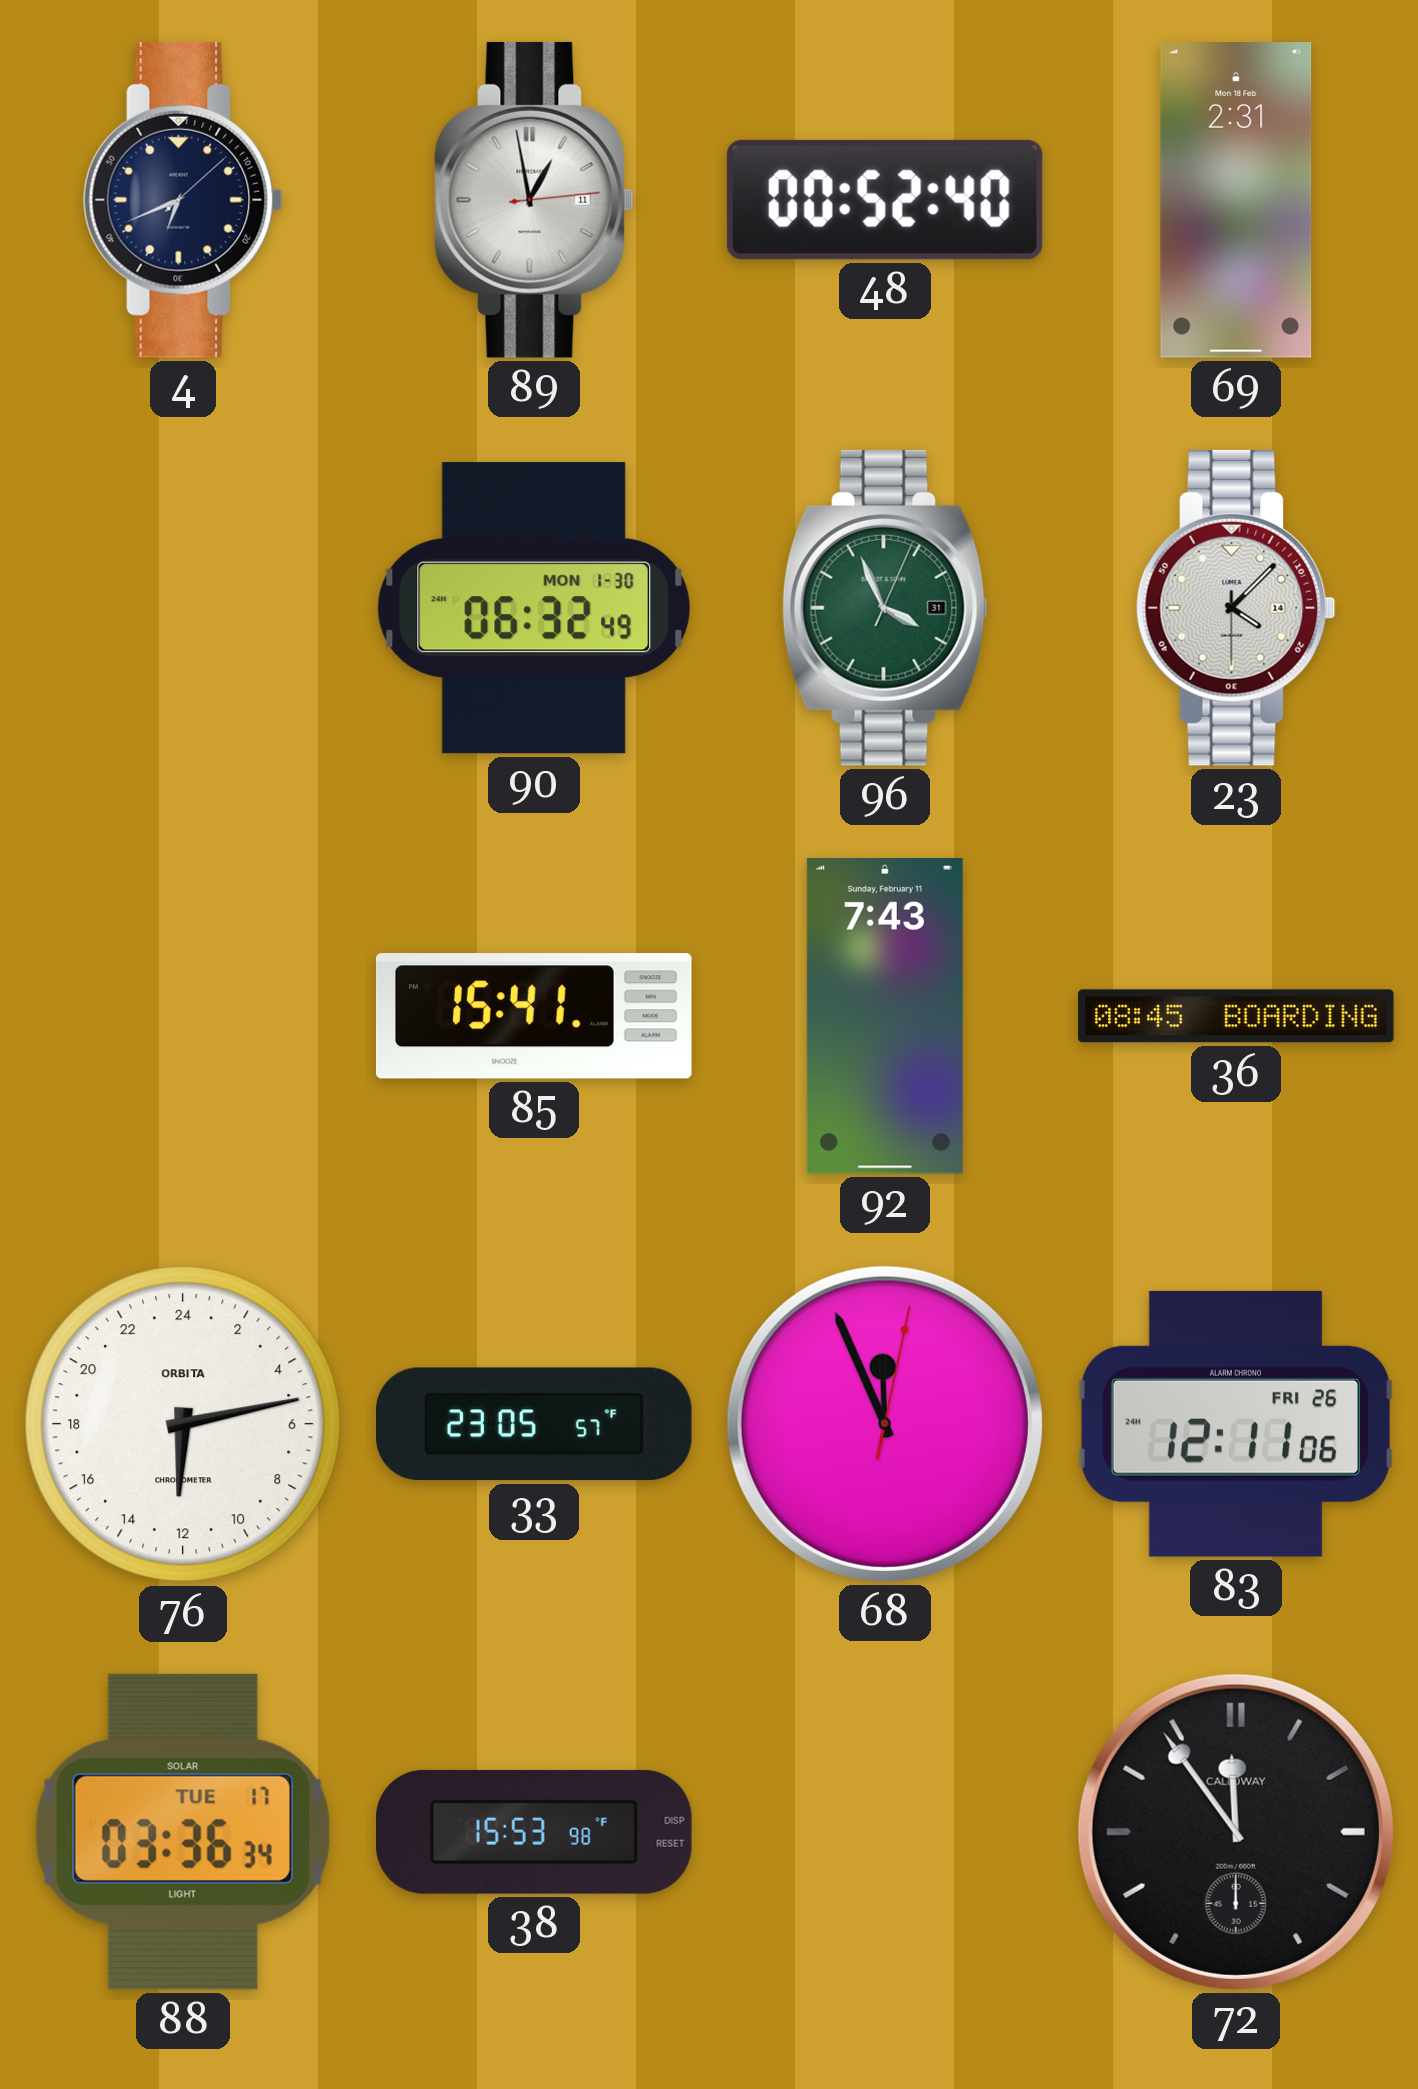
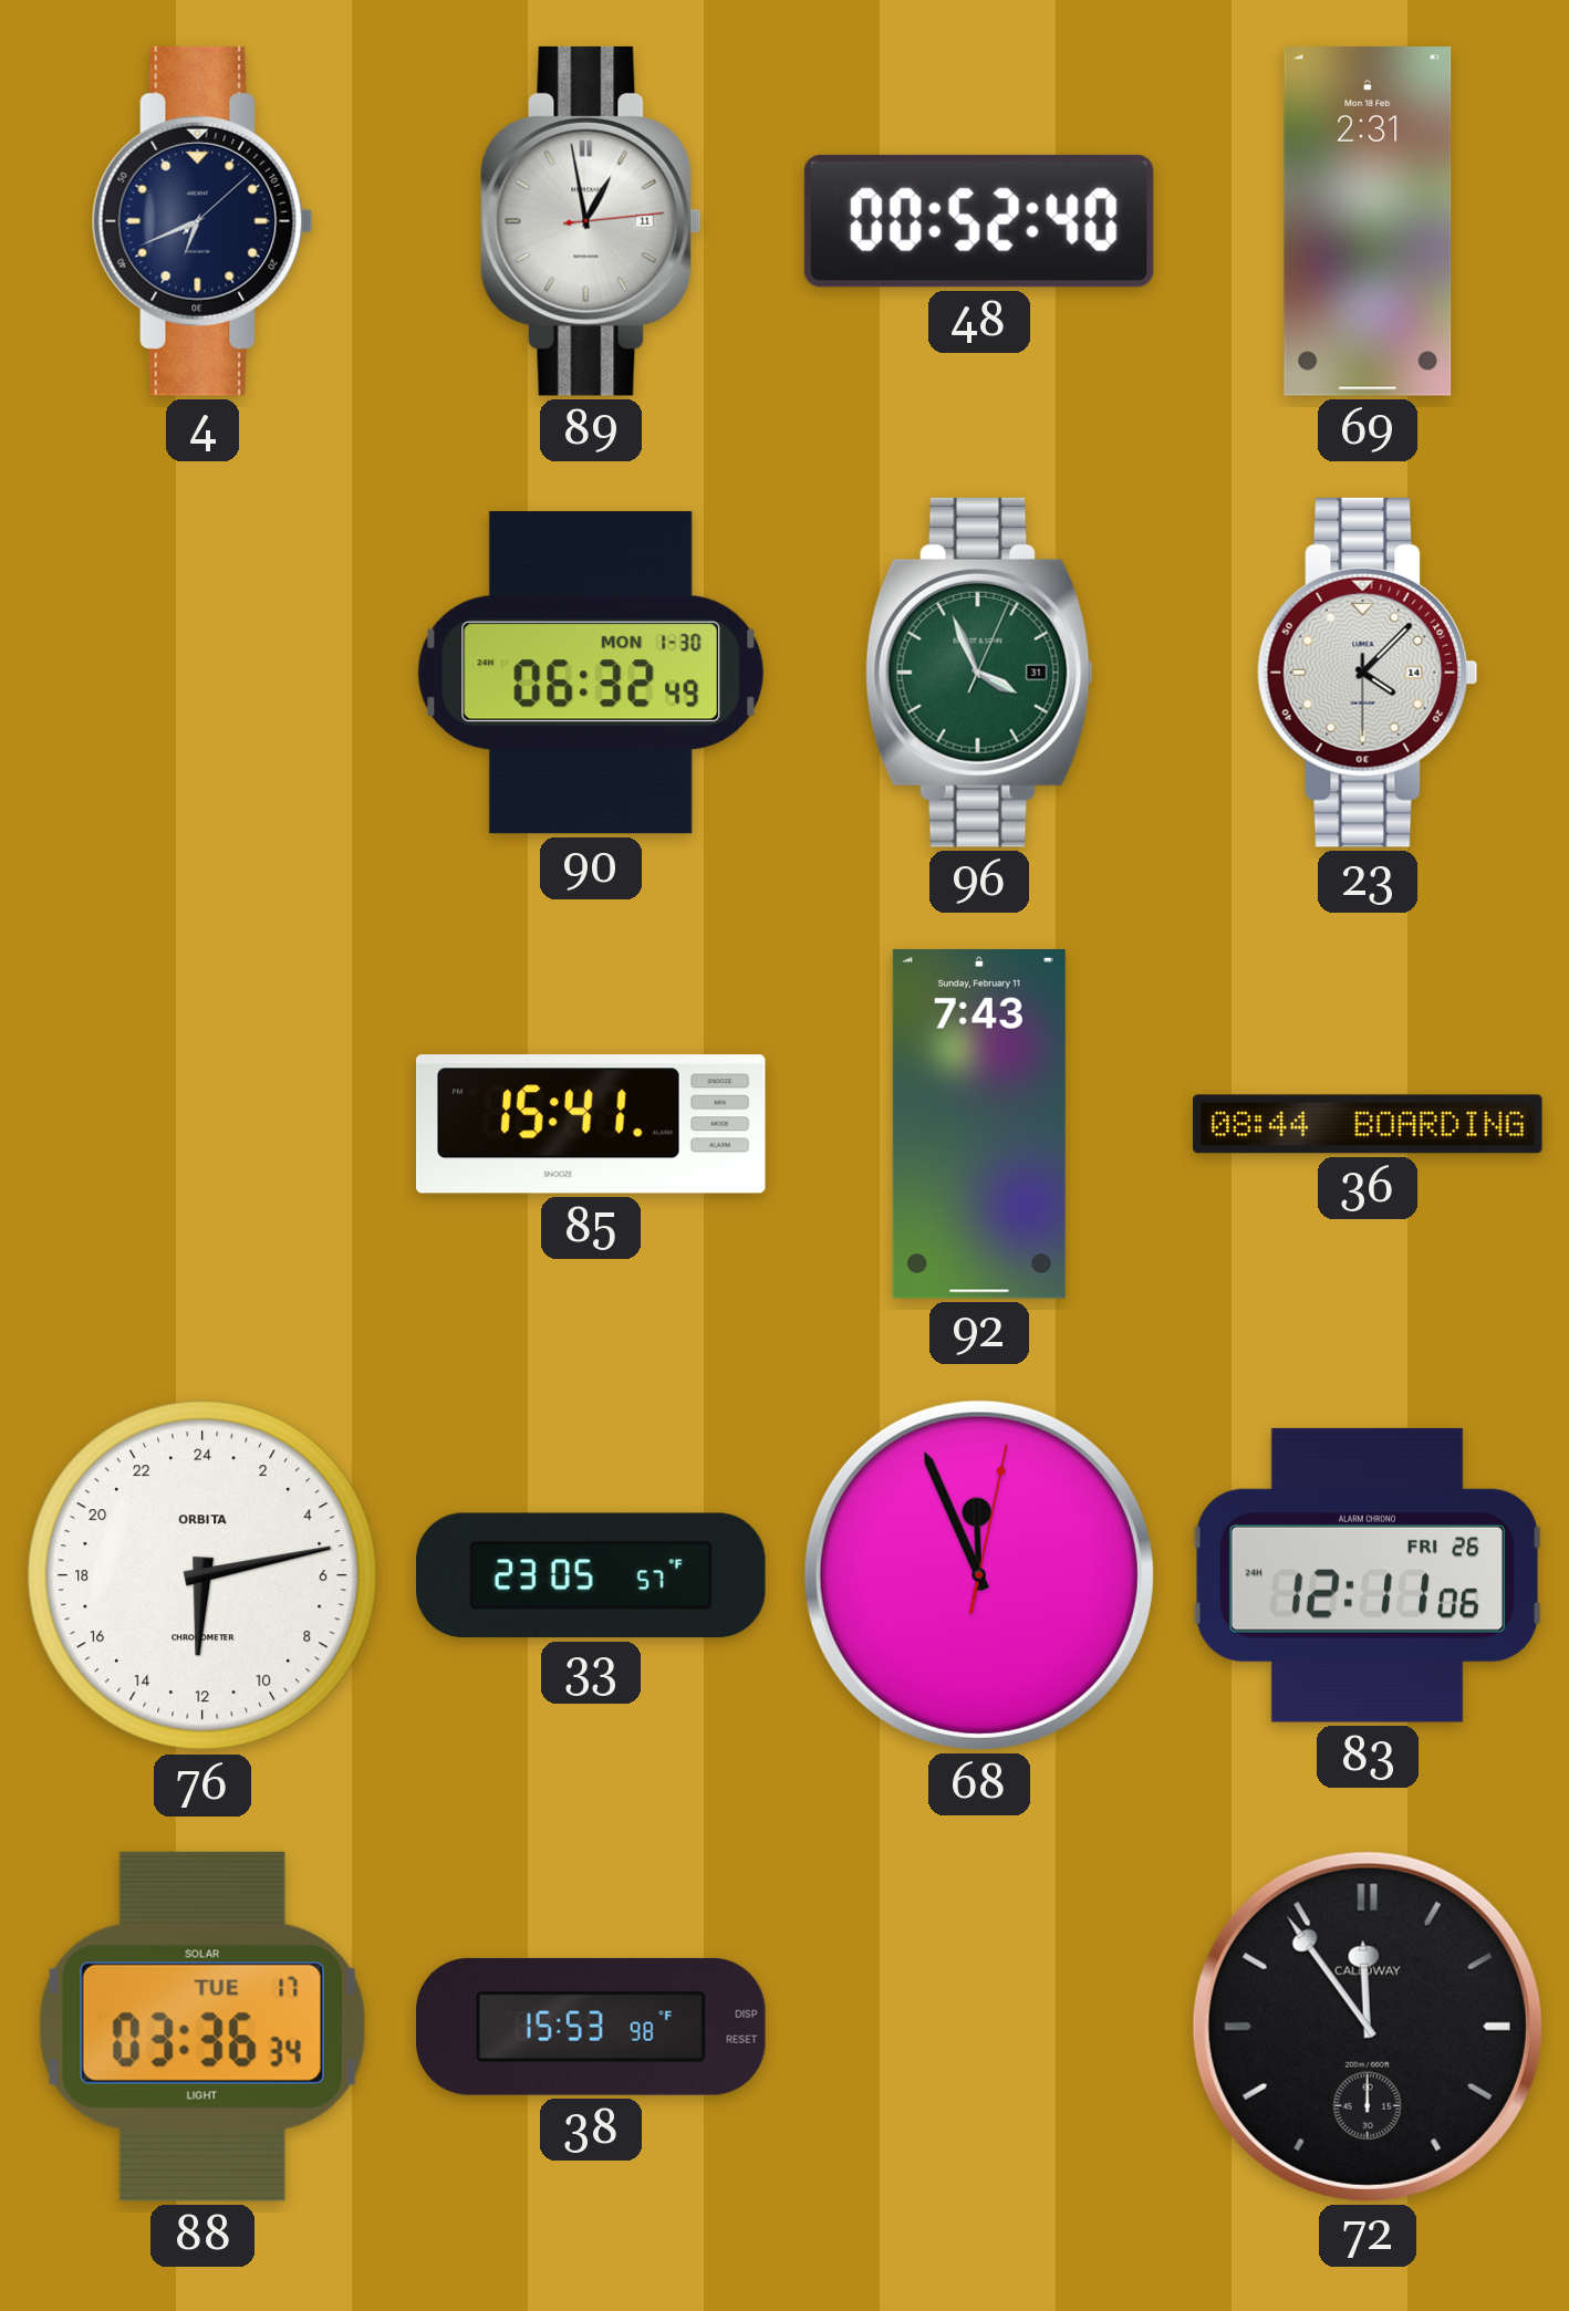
36: 08:45 -> 08:44
